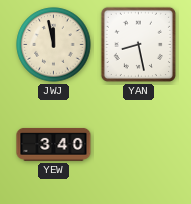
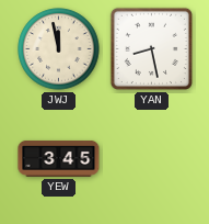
YEW: 3:40 -> 3:45
